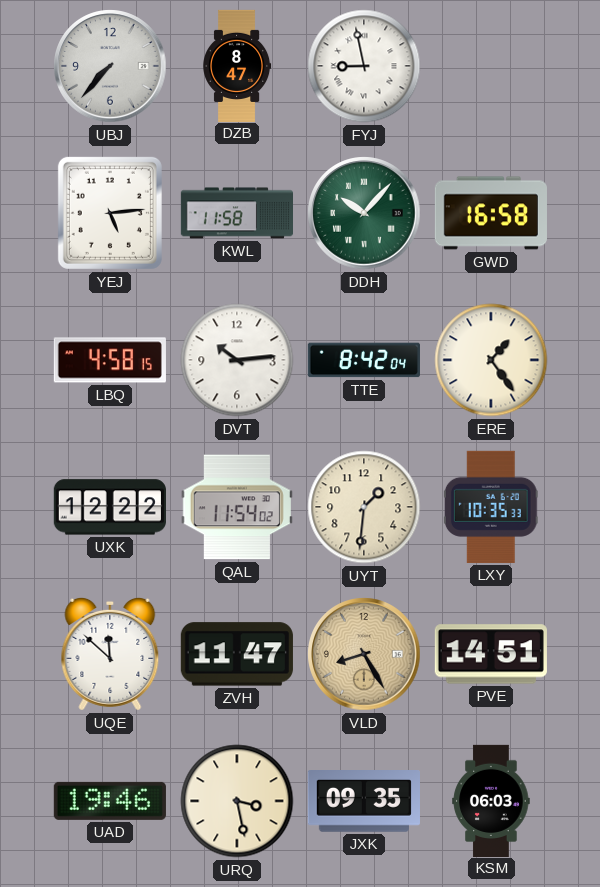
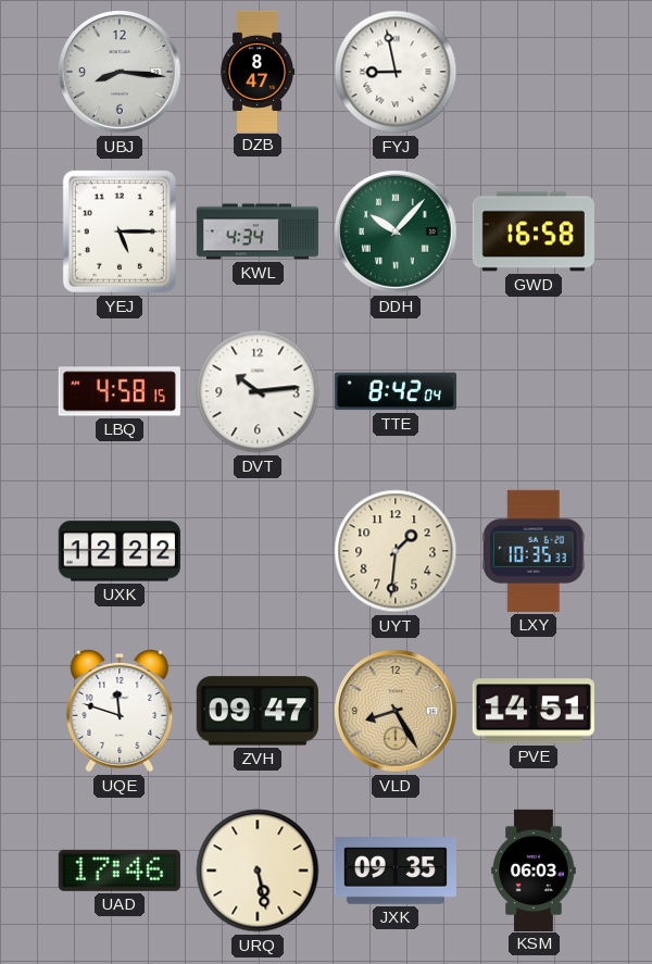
UBJ: 7:37 -> 8:16
YEJ: 5:14 -> 5:15
KWL: 11:58 -> 4:34
ERE: 1:24 -> none
QAL: 11:54 -> none
UQE: 11:52 -> 11:48
ZVH: 11:47 -> 09:47
UAD: 19:46 -> 17:46
URQ: 3:28 -> 5:28
